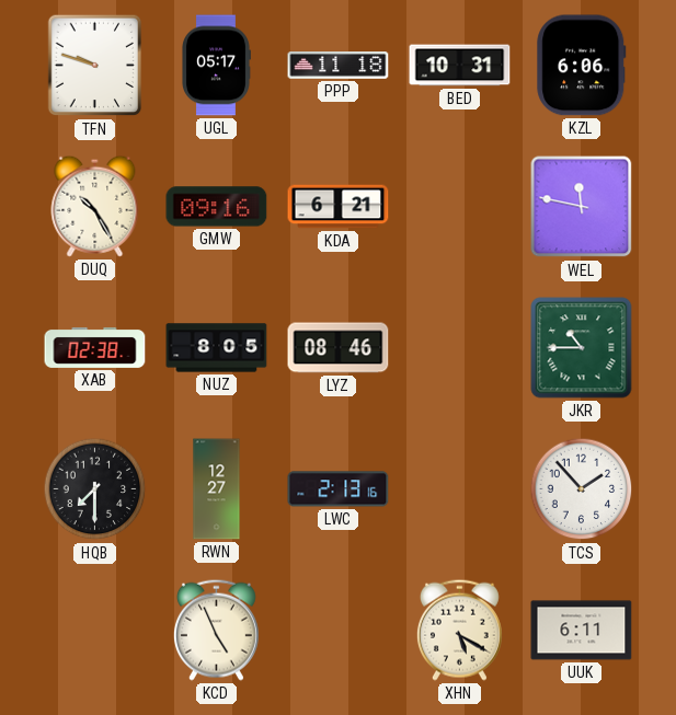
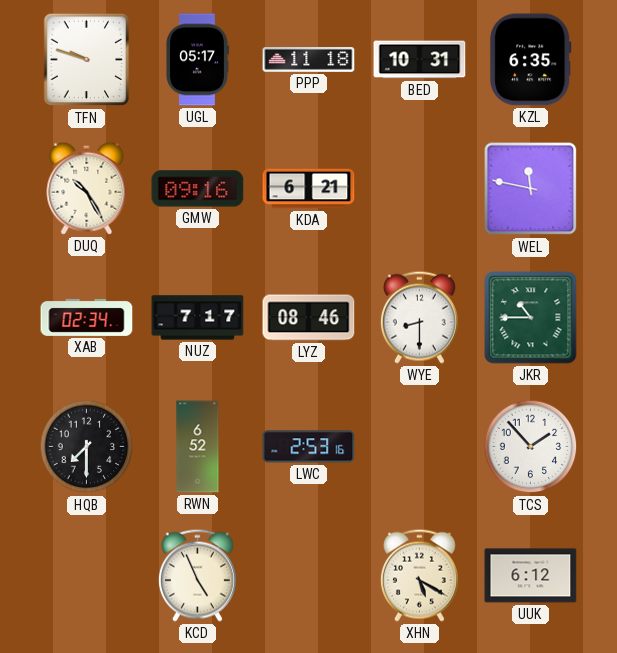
KZL: 6:06 -> 6:35
XAB: 02:38 -> 02:34
NUZ: 8:05 -> 7:17
WYE: none -> 8:30
RWN: 12:27 -> 6:52
LWC: 2:13 -> 2:53
UUK: 6:11 -> 6:12
